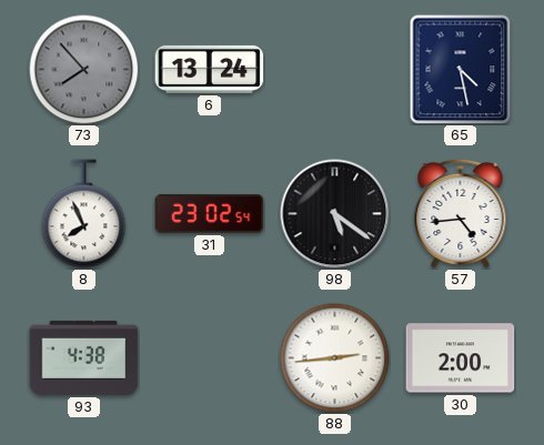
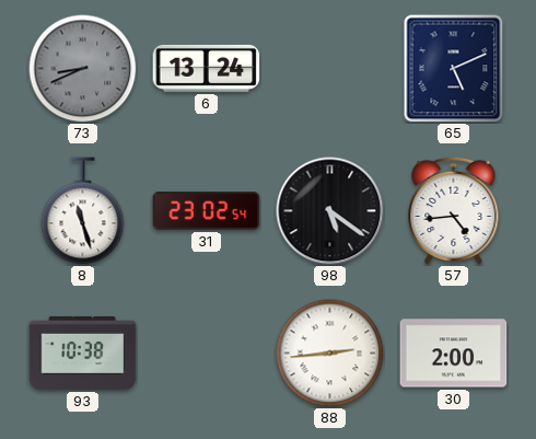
73: 7:53 -> 8:41
65: 4:28 -> 5:11
8: 7:56 -> 11:27
93: 4:38 -> 10:38
